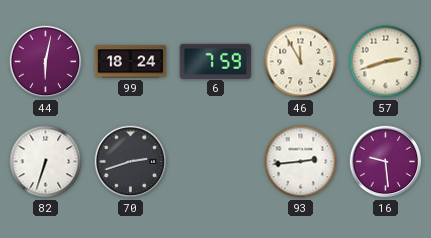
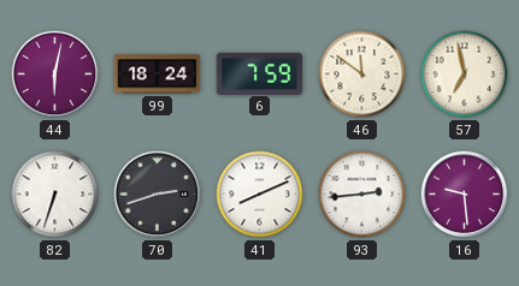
46: 11:55 -> 11:51
57: 2:42 -> 6:58
41: none -> 8:11
